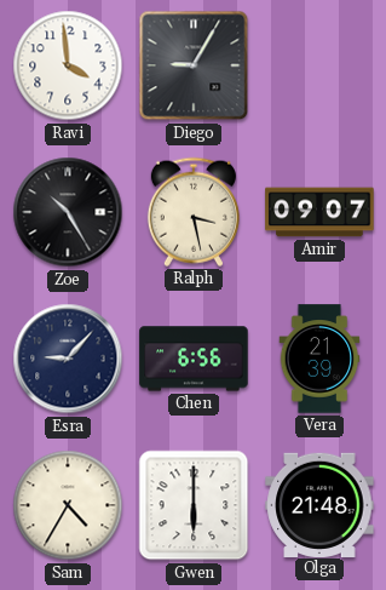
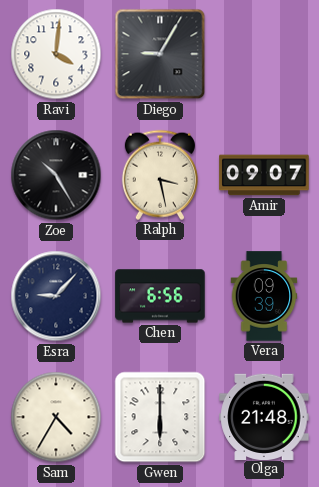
Ravi: 3:59 -> 4:01
Vera: 21:39 -> 09:39
